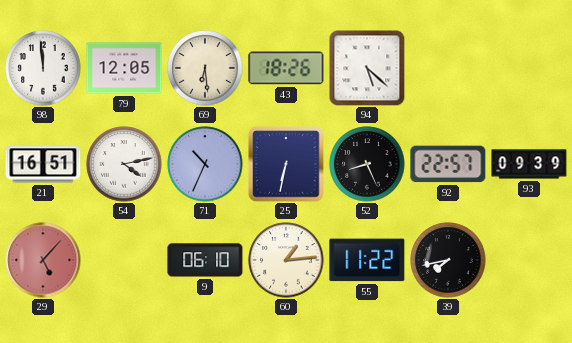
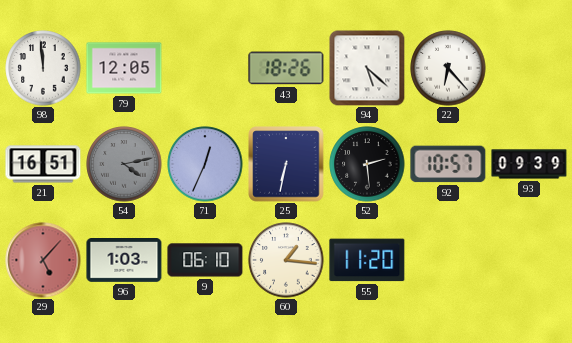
69: 6:29 -> none
22: none -> 6:23
54 dial: white -> grey
71: 10:34 -> 12:34
52: 8:26 -> 2:29
92: 22:57 -> 10:57
96: none -> 1:03
60: 1:14 -> 1:16
55: 11:22 -> 11:20
39: 7:43 -> none
